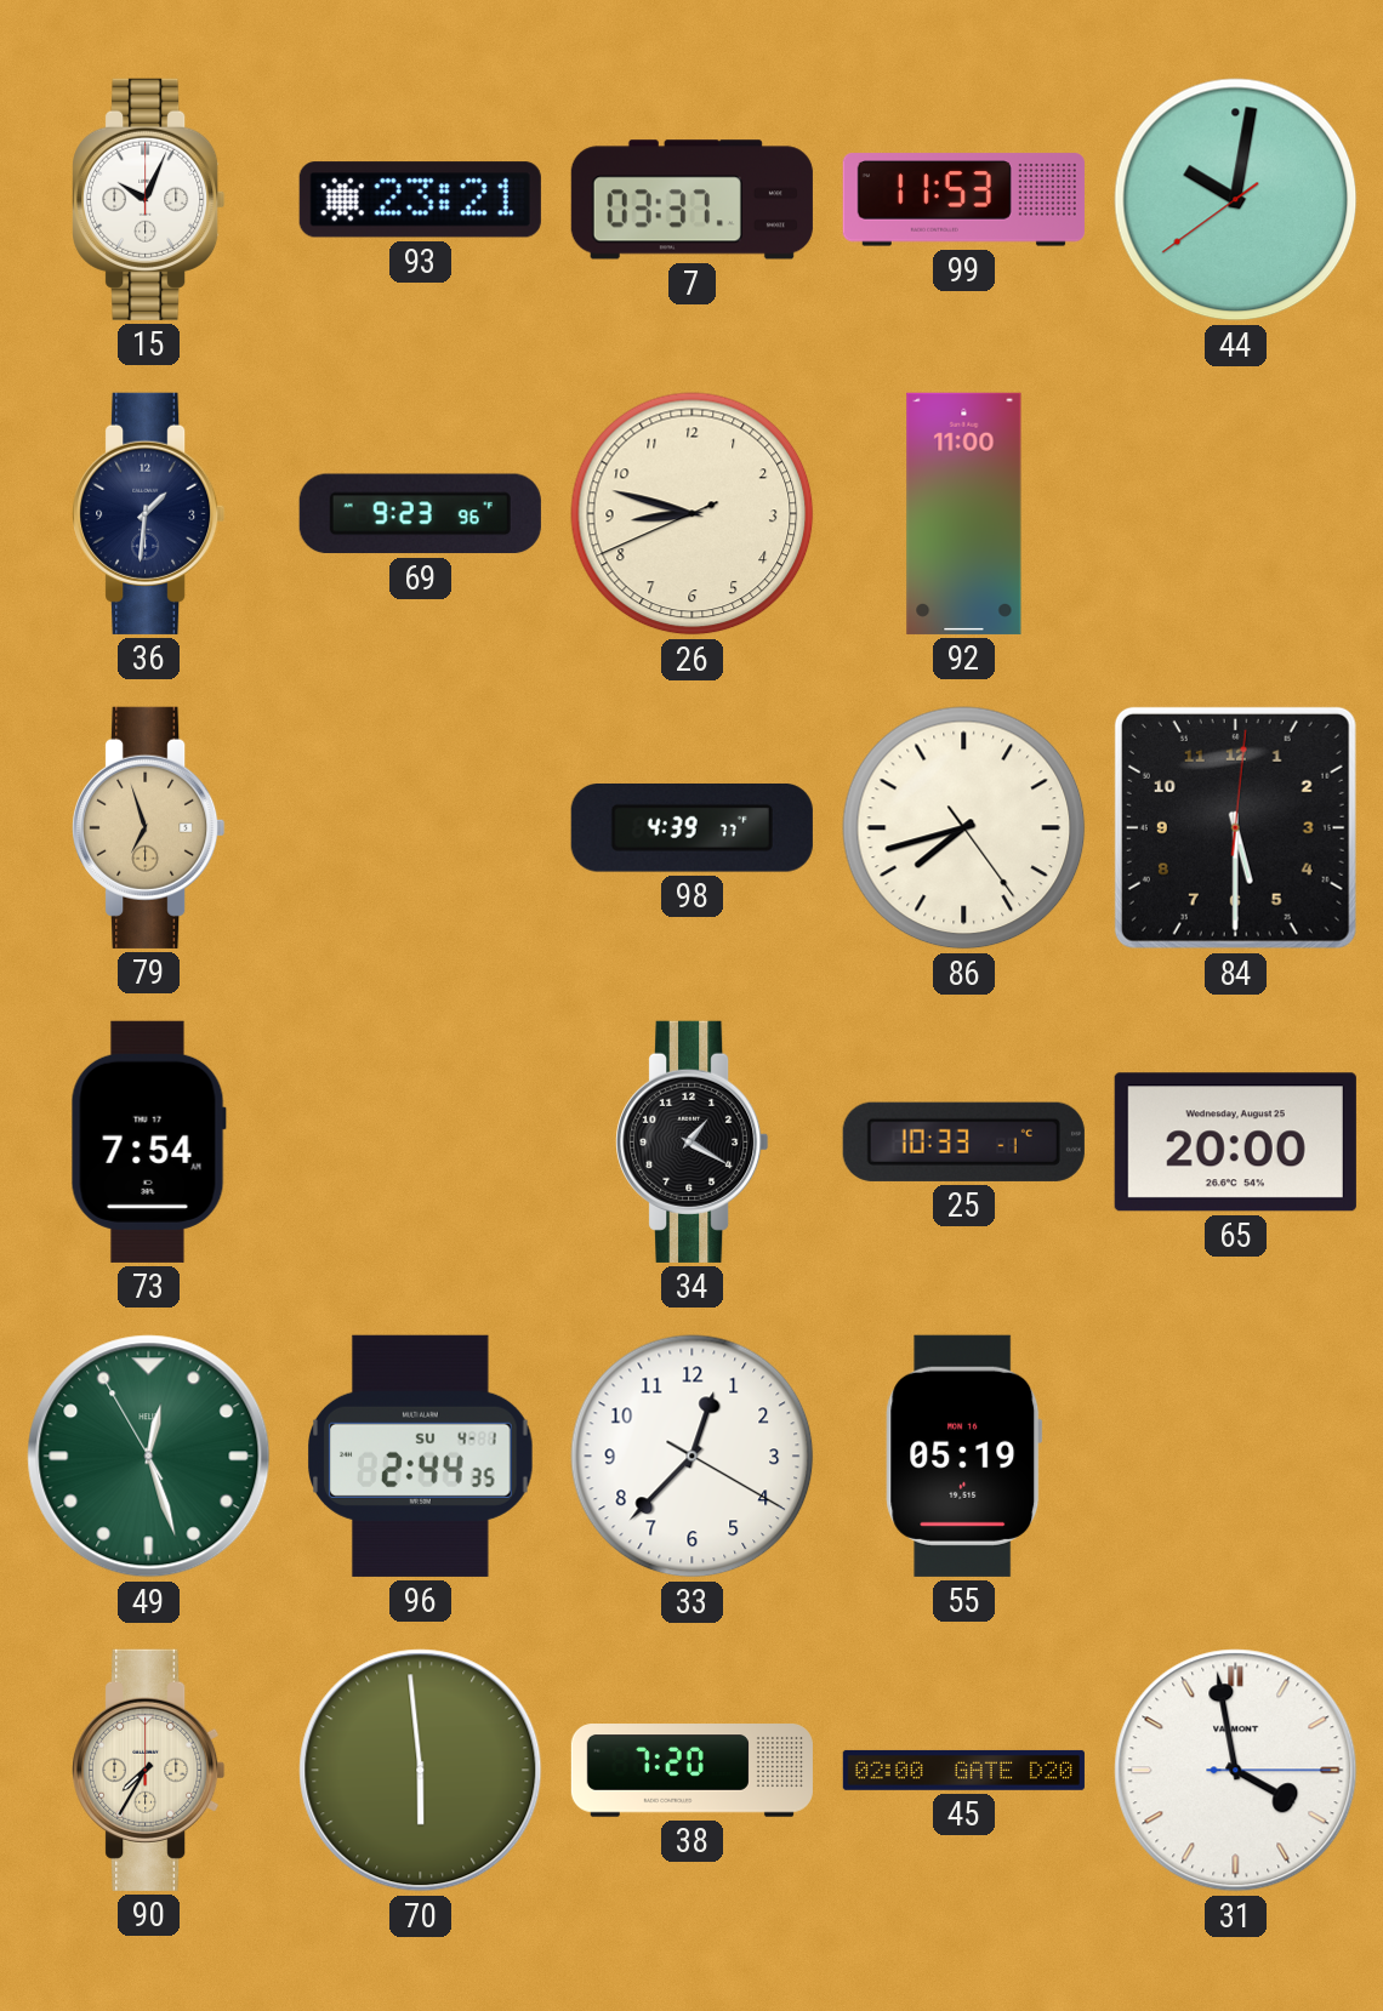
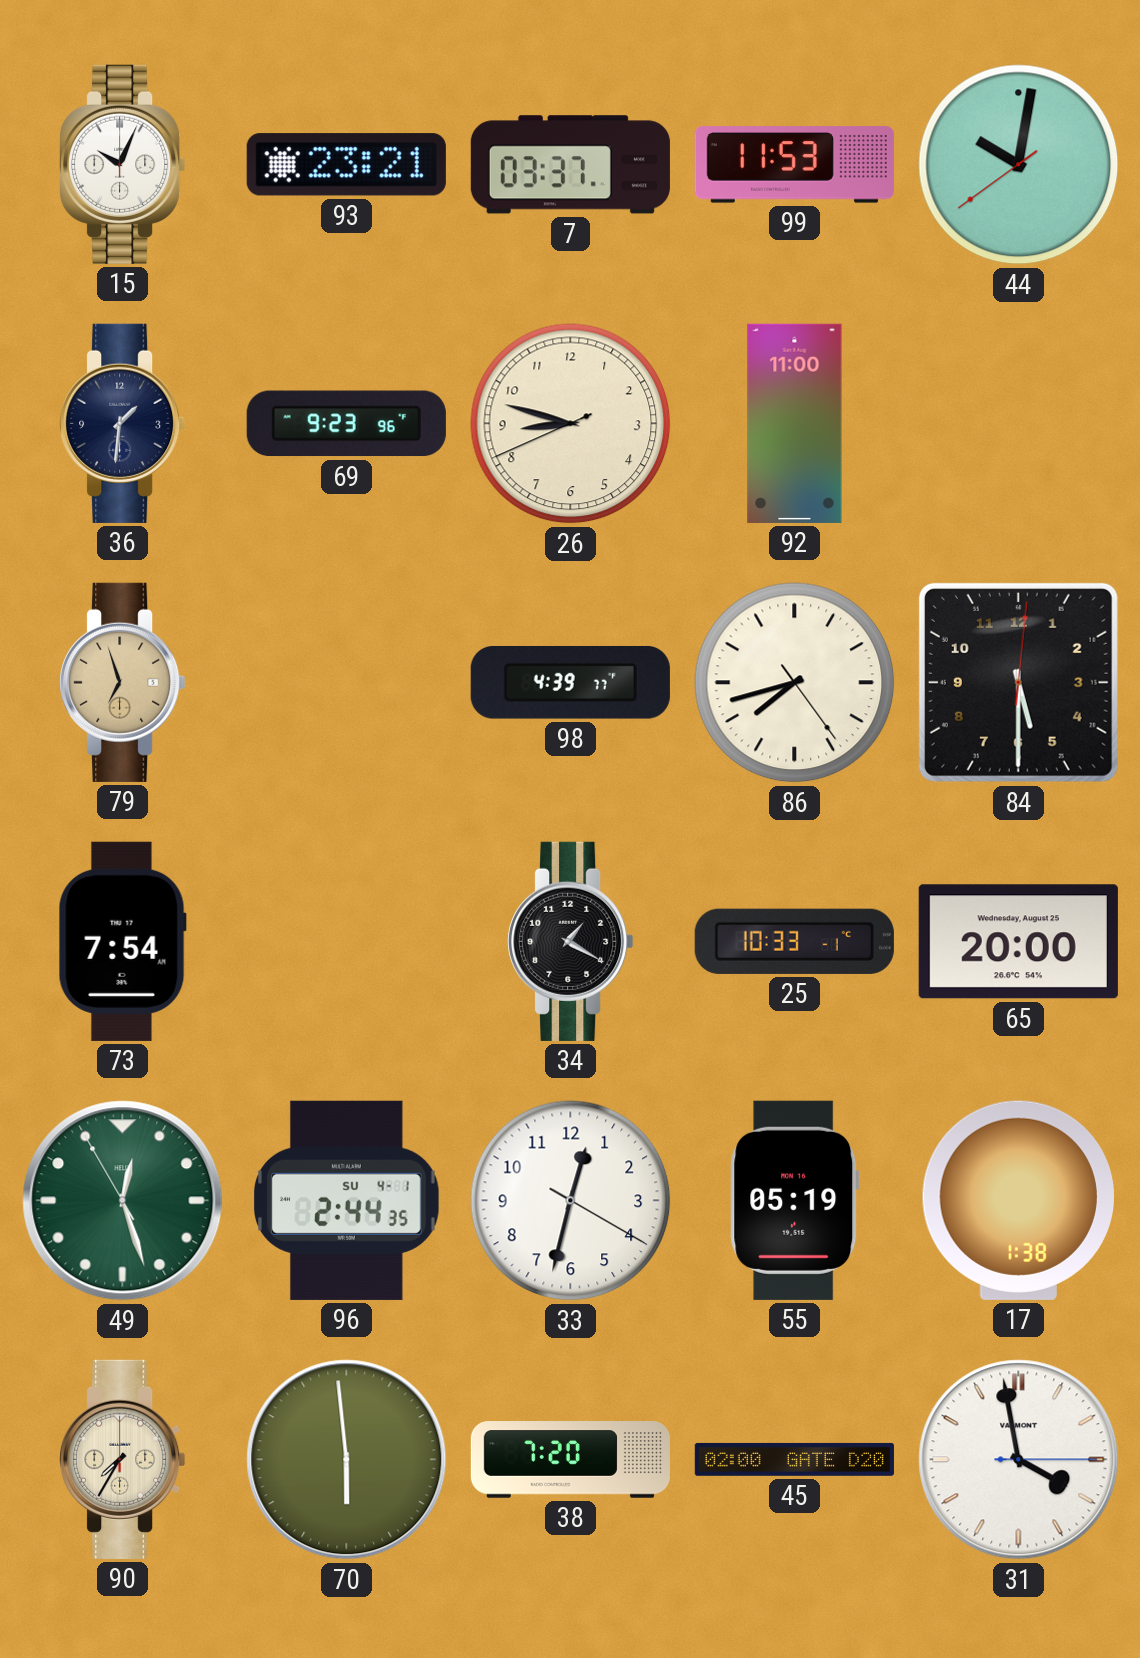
33: 12:37 -> 12:32
17: none -> 1:38
